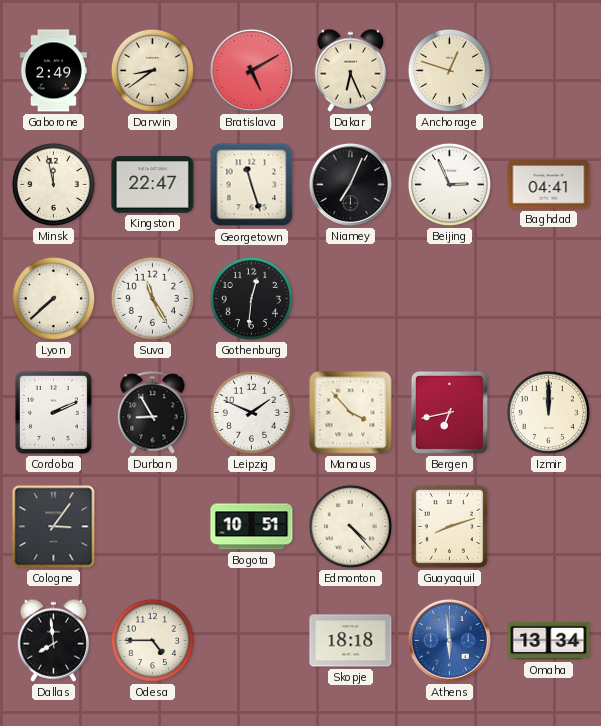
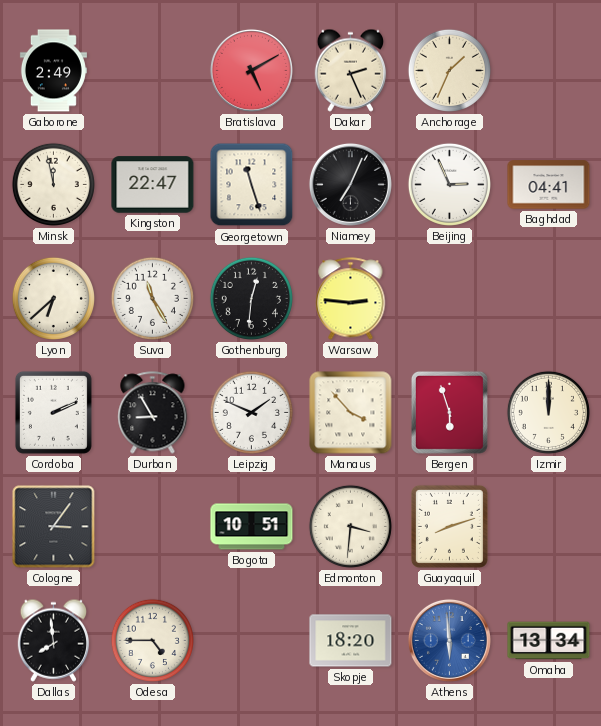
Darwin: 8:39 -> none
Dakar: 6:26 -> 2:26
Anchorage: 12:48 -> 1:34
Lyon: 7:38 -> 6:38
Warsaw: none -> 2:46
Bergen: 6:43 -> 5:57
Edmonton: 4:23 -> 3:31
Skopje: 18:18 -> 18:20
